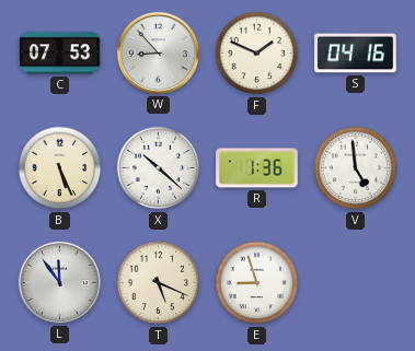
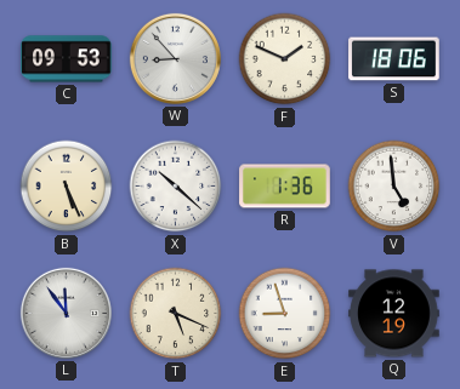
C: 07:53 -> 09:53
S: 04:16 -> 18:06
Q: none -> 12:19
